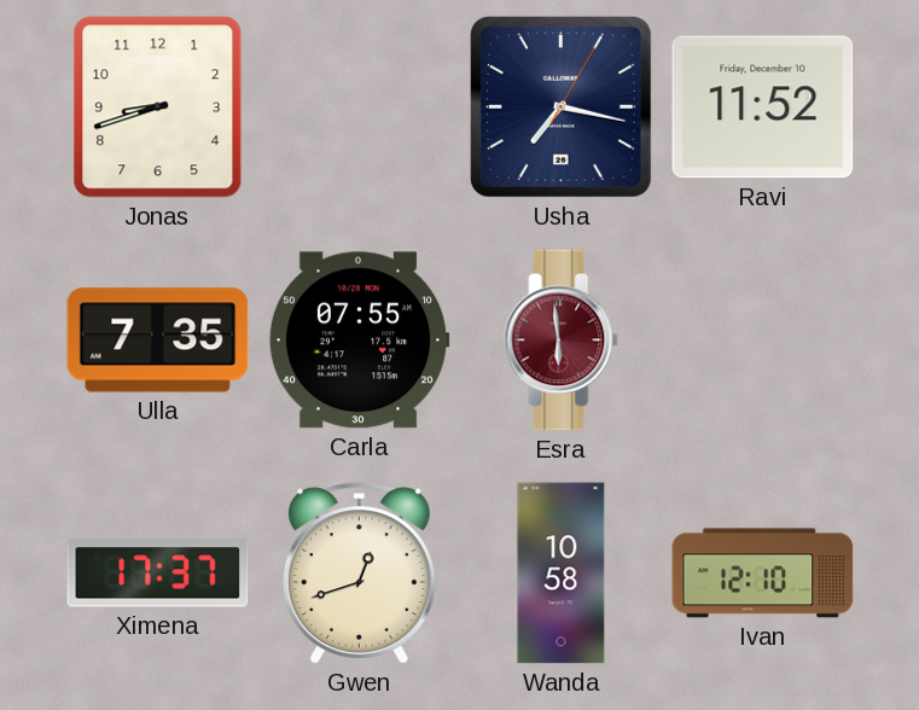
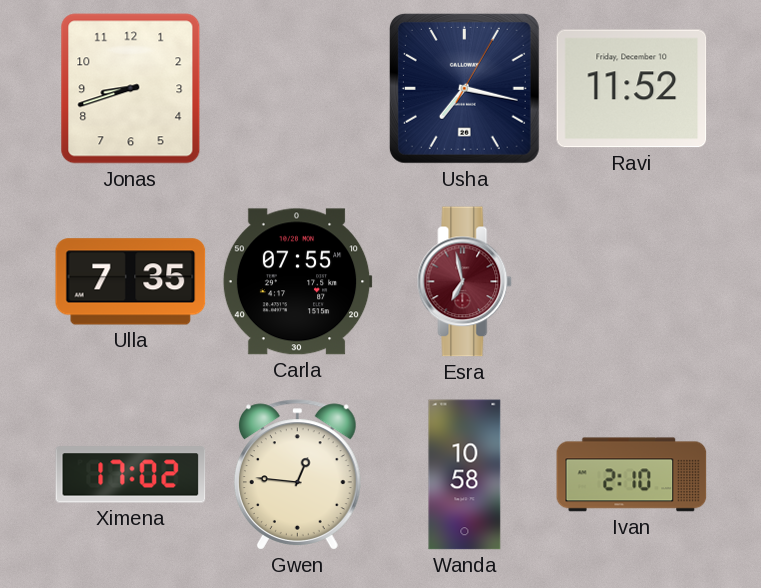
Esra: 5:59 -> 6:58
Ximena: 17:37 -> 17:02
Gwen: 12:42 -> 12:46
Ivan: 12:10 -> 2:10
